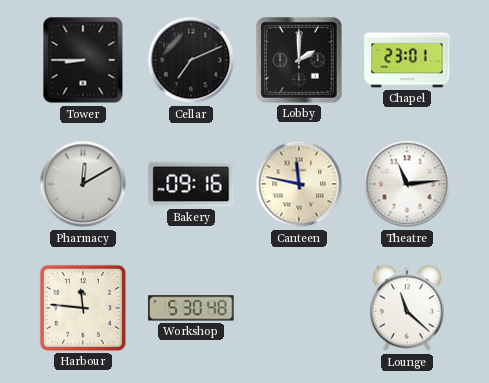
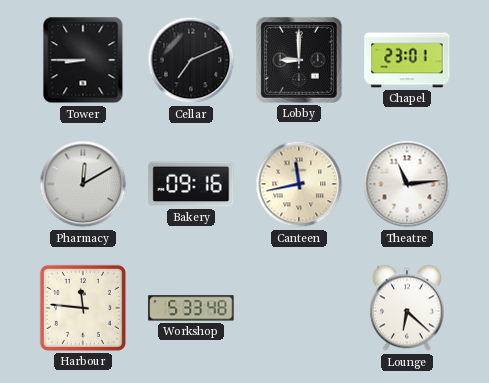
Lobby: 2:00 -> 9:00
Canteen: 11:47 -> 11:43
Workshop: 5:30 -> 5:33
Lounge: 11:22 -> 6:22
